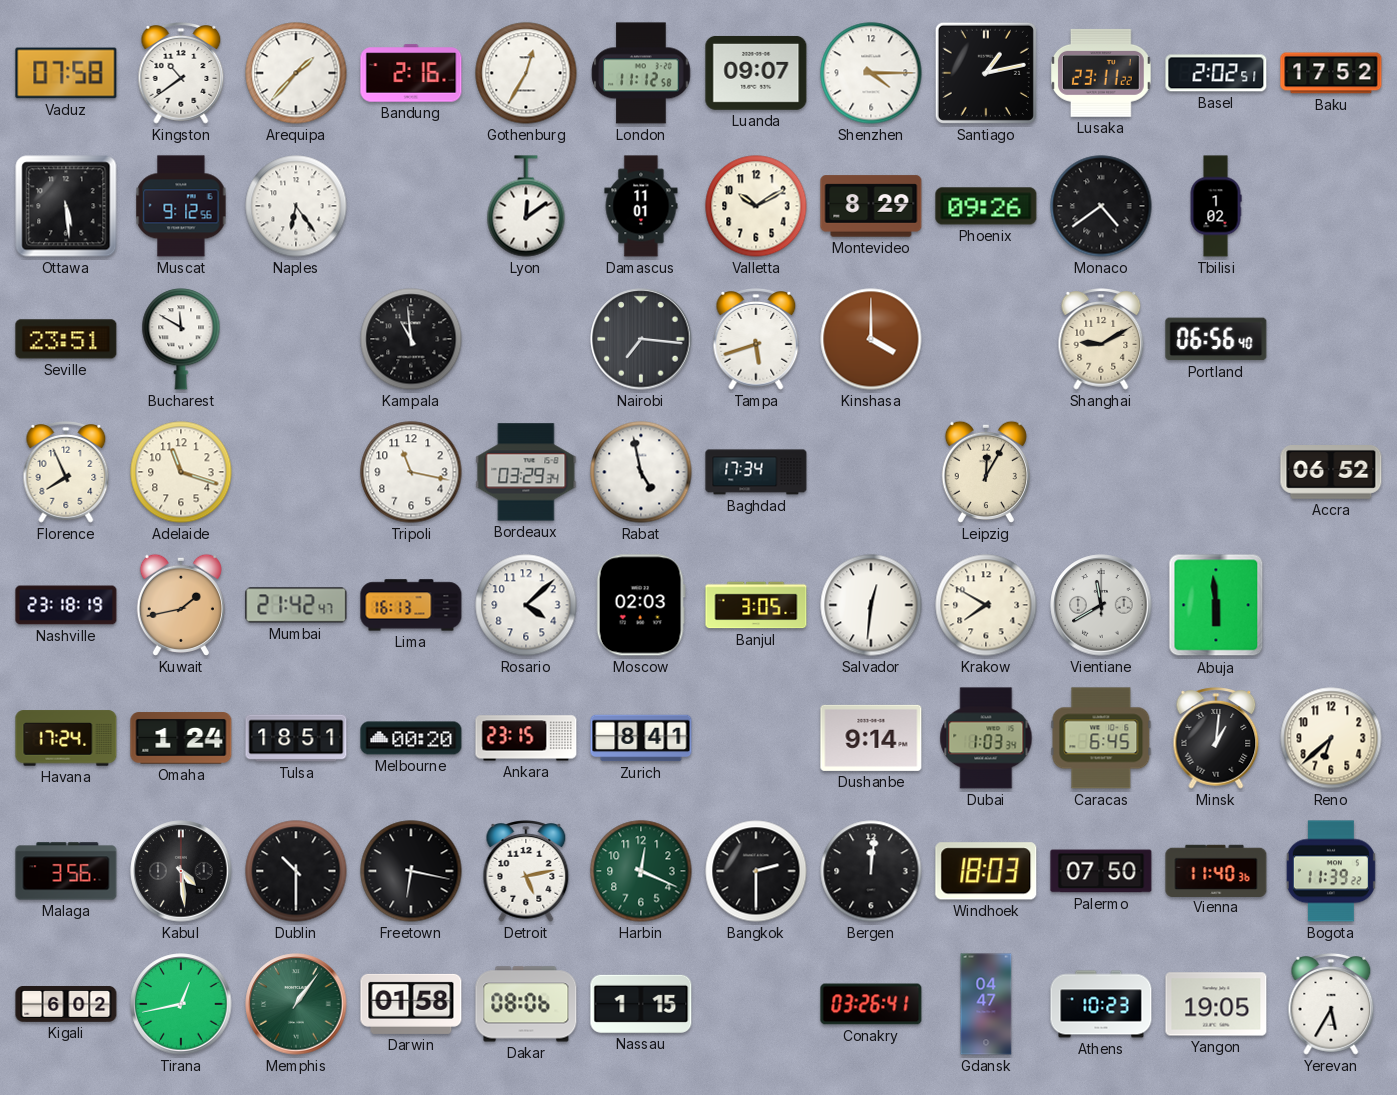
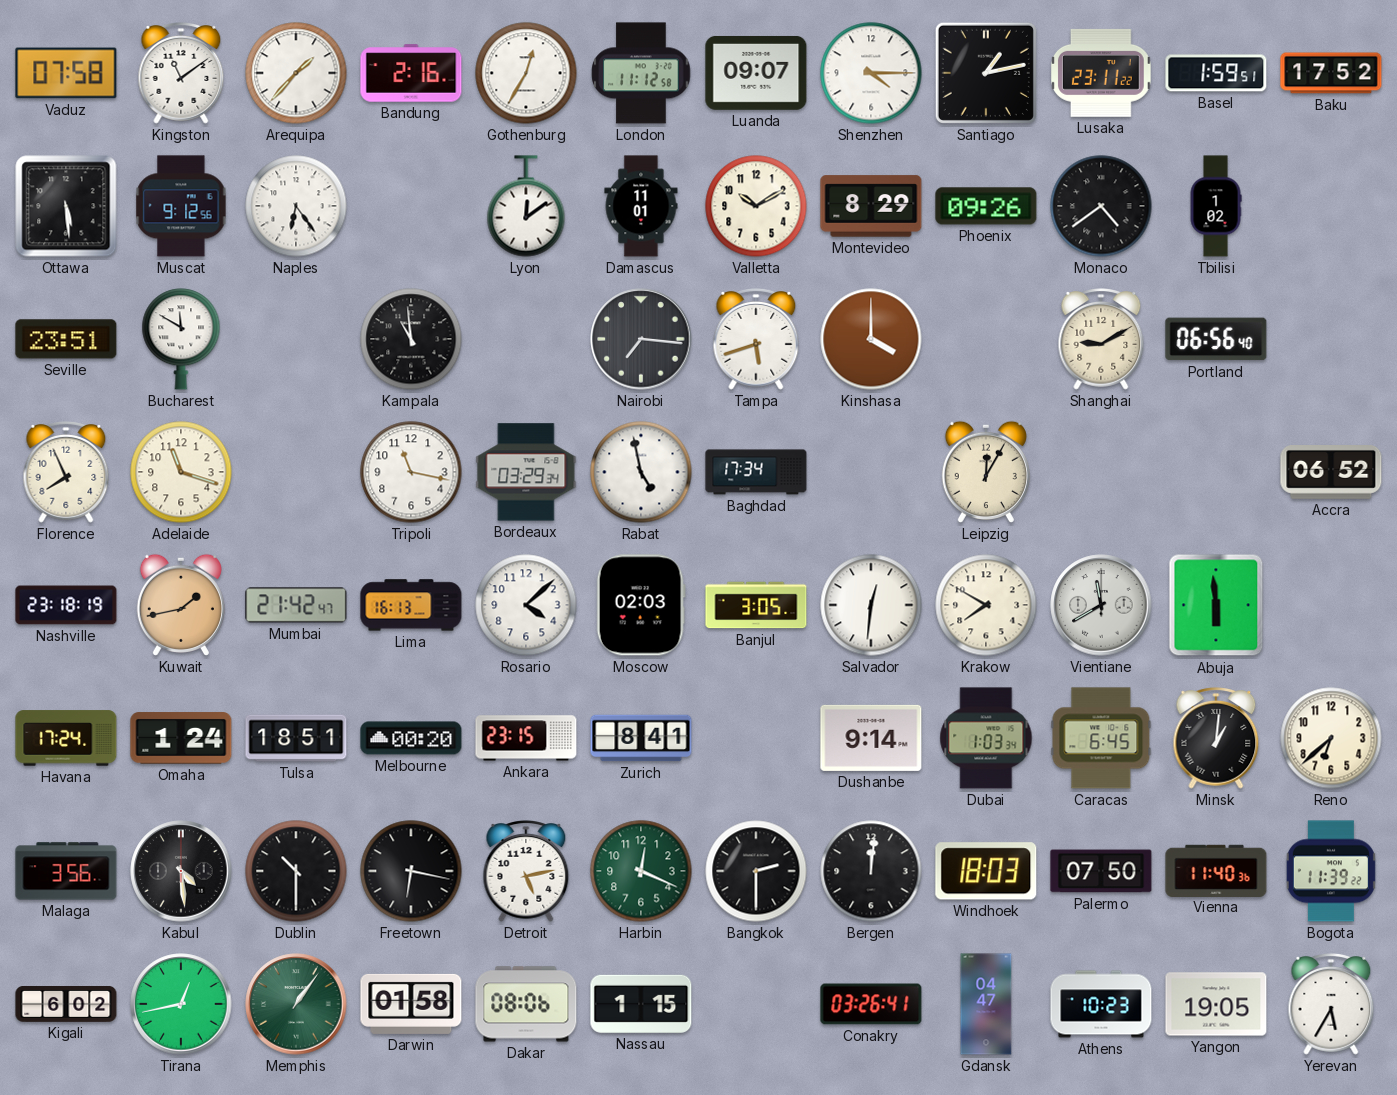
Kingston: 10:39 -> 11:09
Basel: 2:02 -> 1:59
